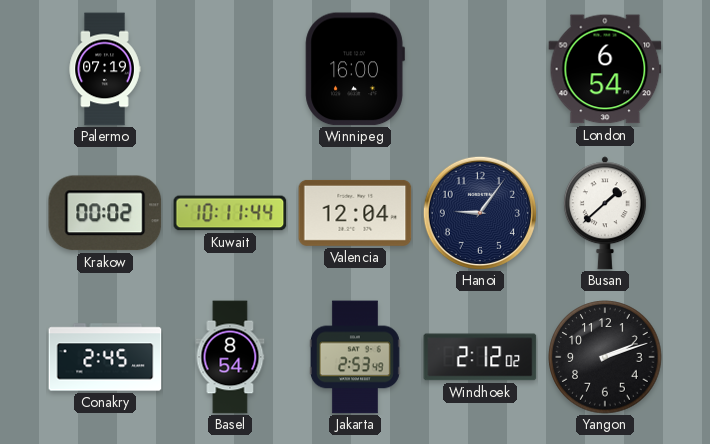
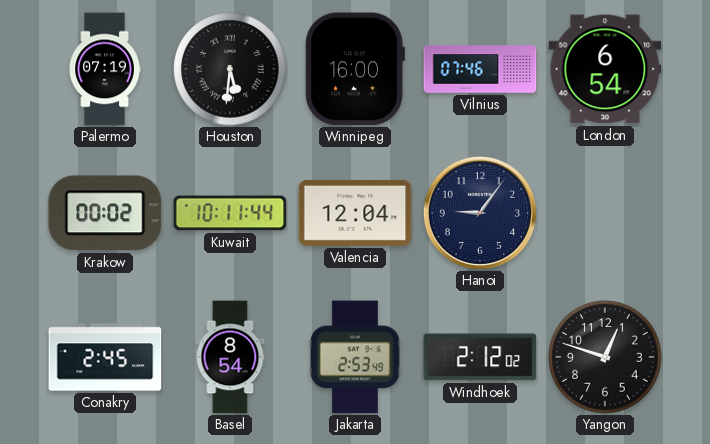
Houston: none -> 5:31
Vilnius: none -> 07:46
Busan: 1:38 -> none
Yangon: 2:12 -> 12:48
